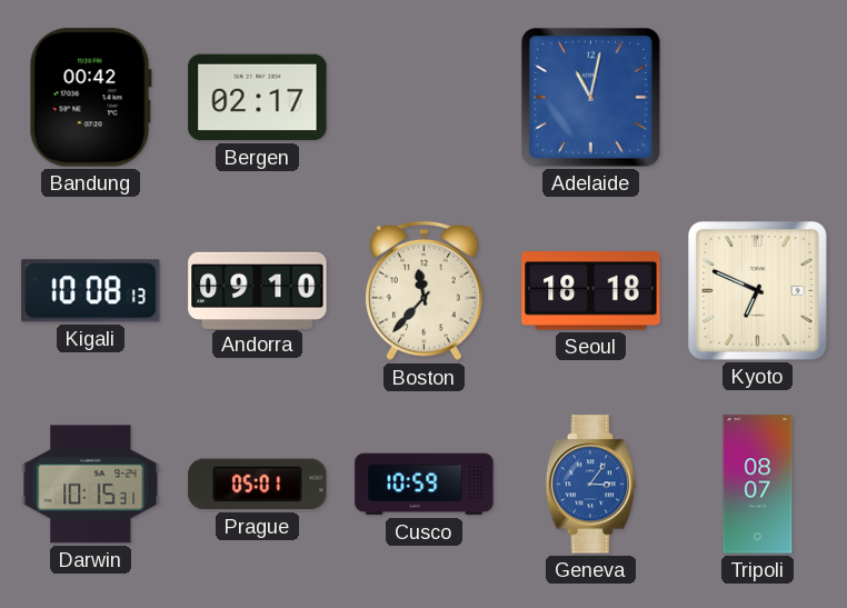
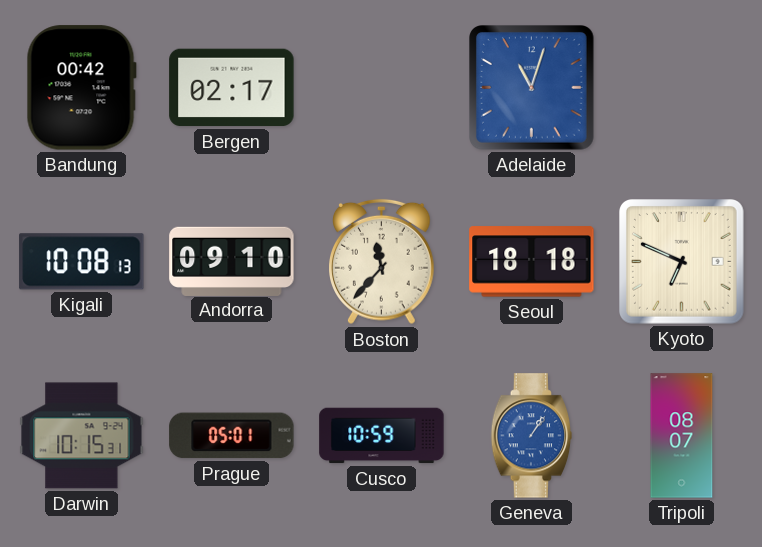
Adelaide: 11:02 -> 11:03
Geneva: 3:06 -> 1:06
